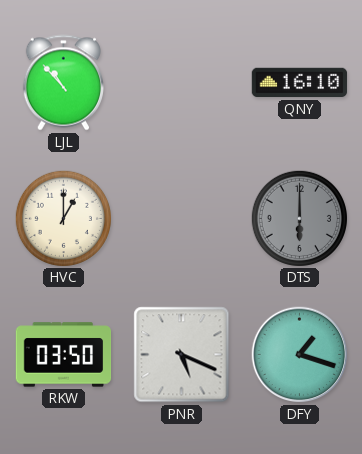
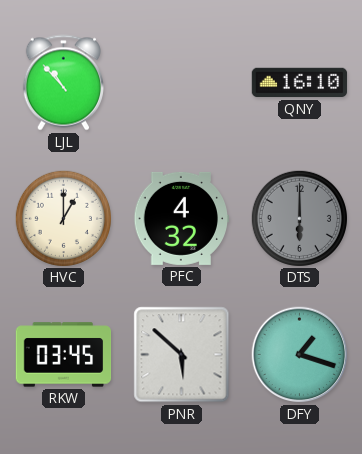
PFC: none -> 4:32
RKW: 03:50 -> 03:45
PNR: 5:19 -> 5:52
